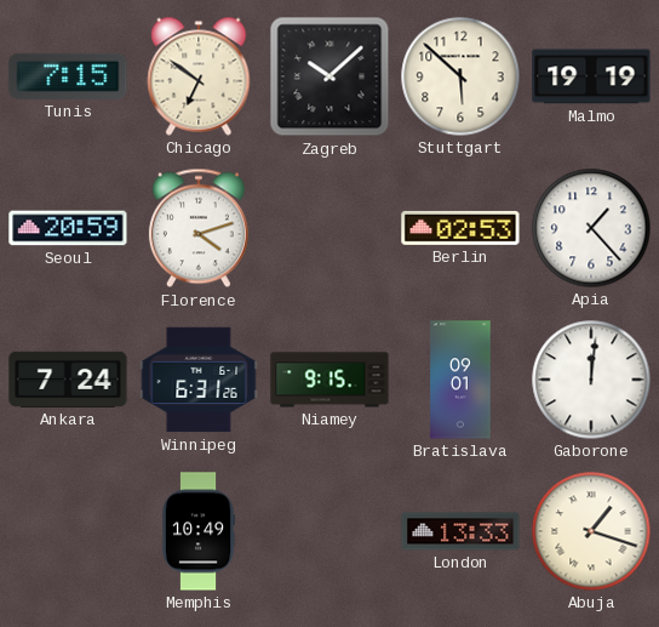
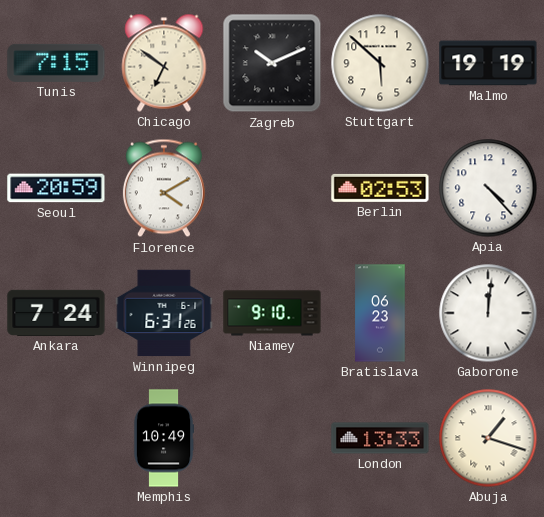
Zagreb: 10:08 -> 10:11
Florence: 4:12 -> 4:10
Apia: 1:23 -> 4:23
Niamey: 9:15 -> 9:10
Bratislava: 09:01 -> 06:23
